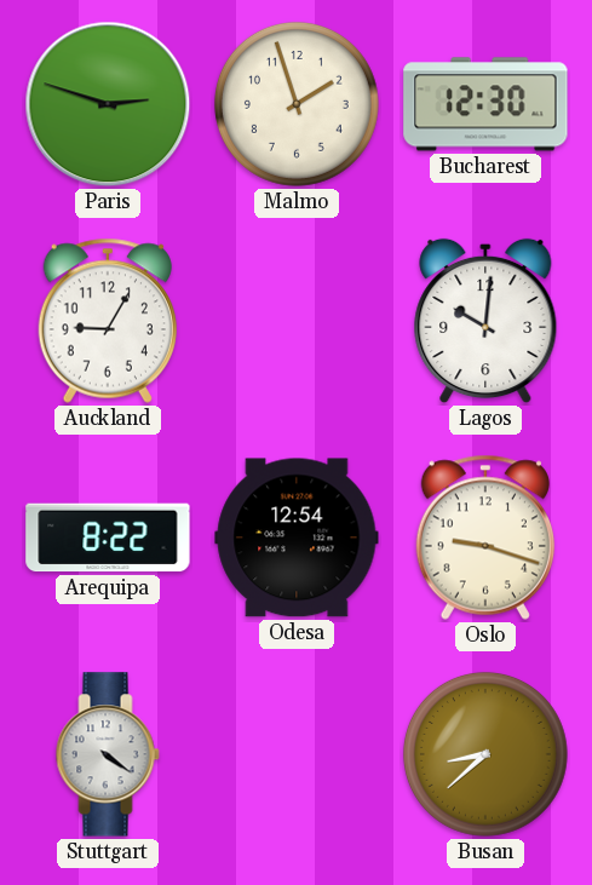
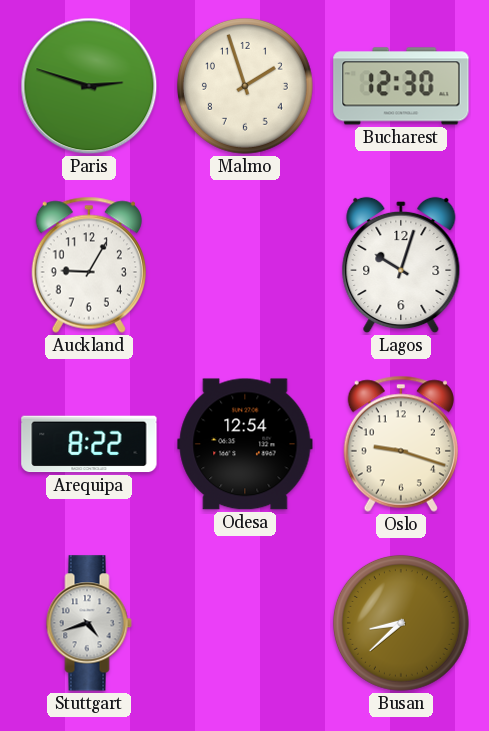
Lagos: 10:01 -> 10:03
Stuttgart: 4:21 -> 4:42
